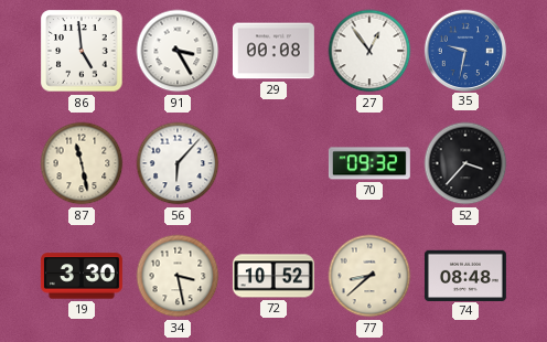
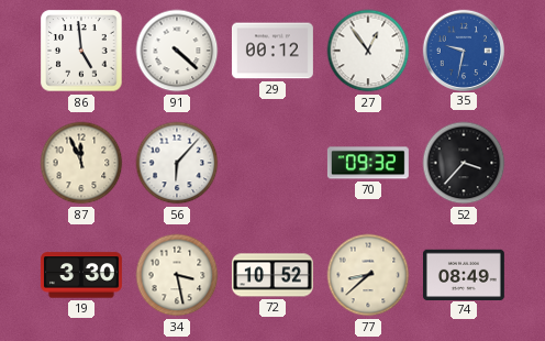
91: 3:25 -> 4:22
29: 00:08 -> 00:12
87: 11:28 -> 11:56
74: 08:48 -> 08:49
